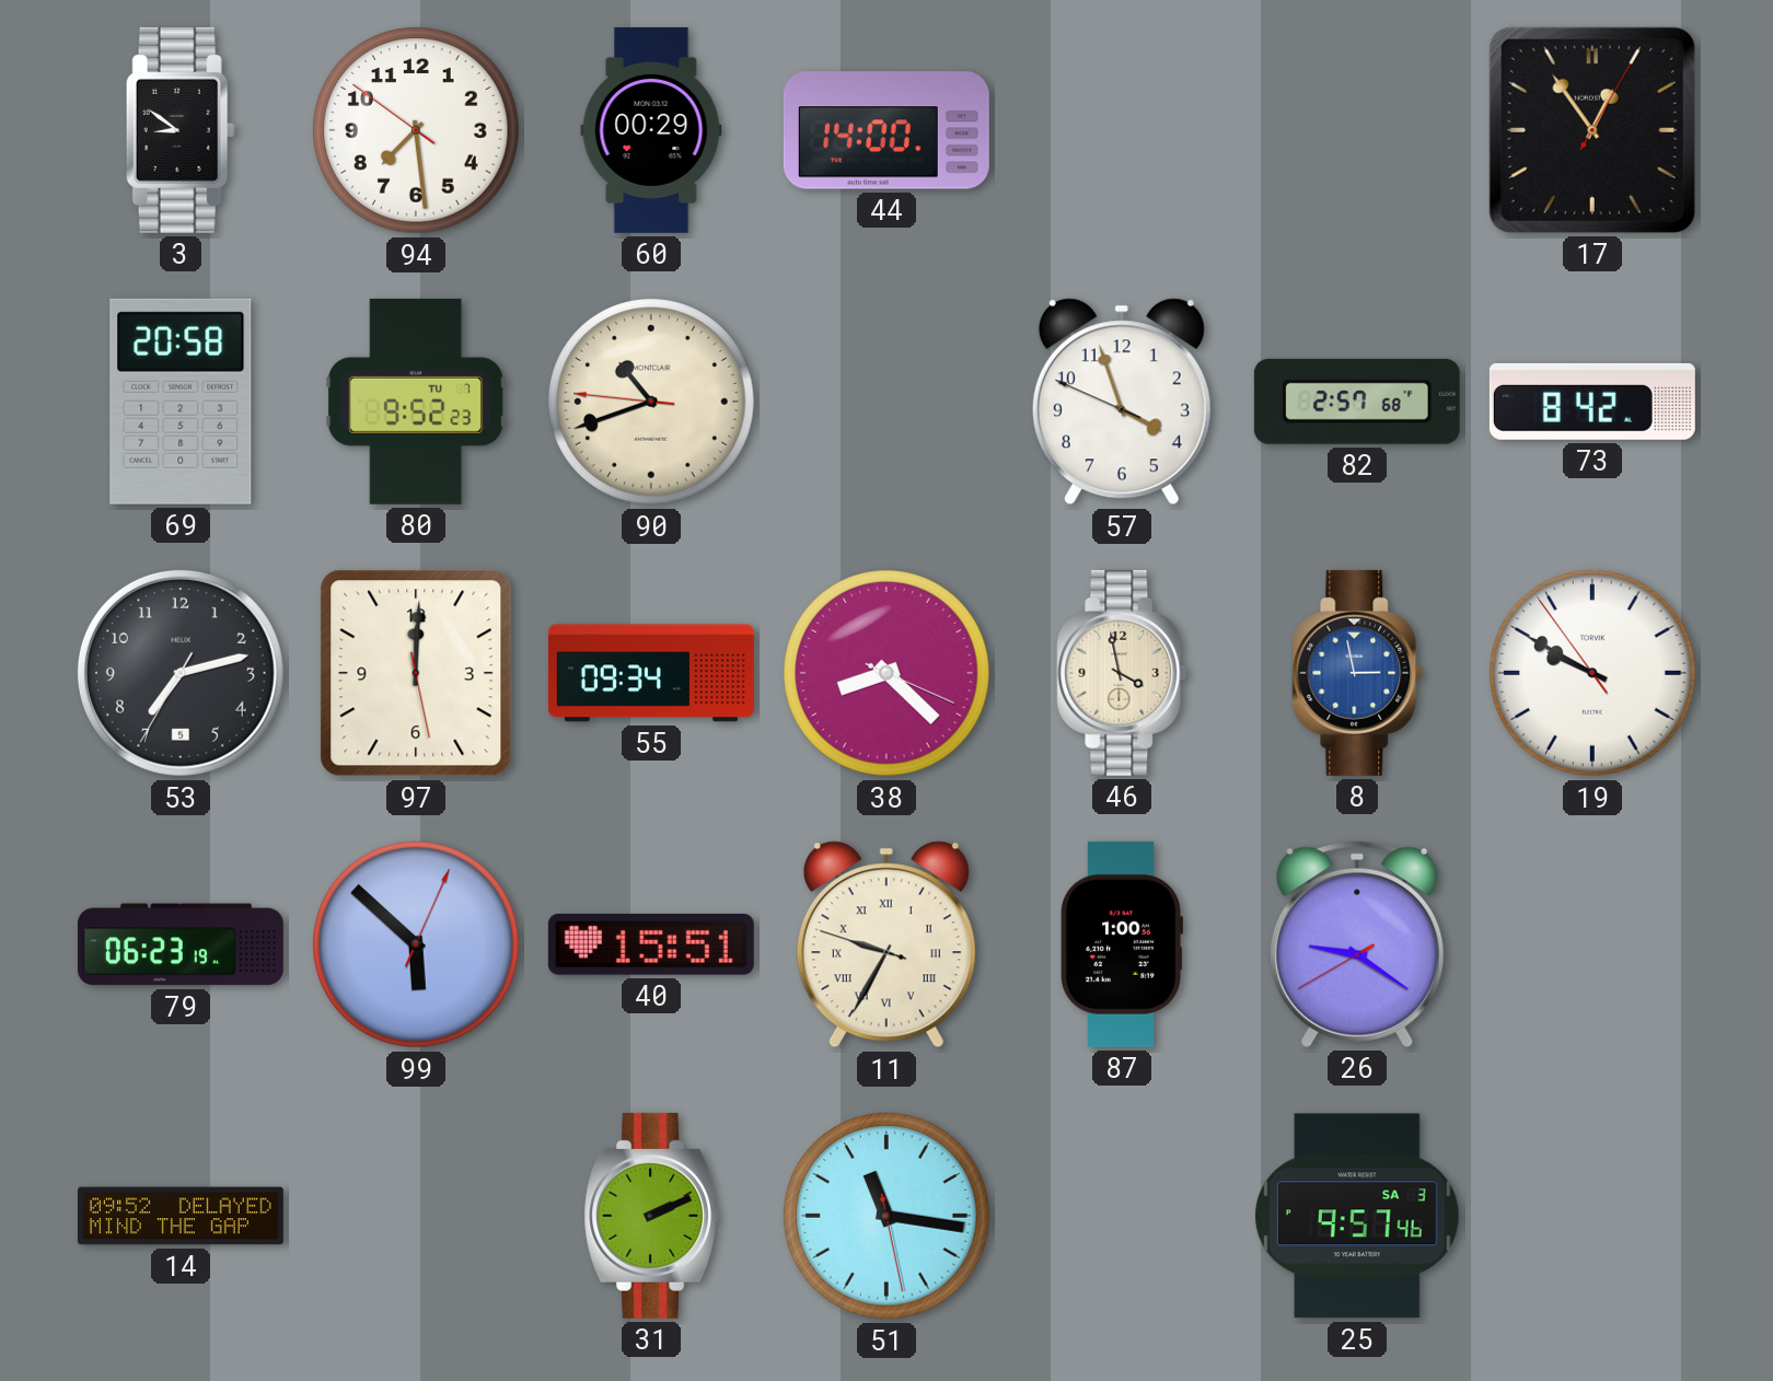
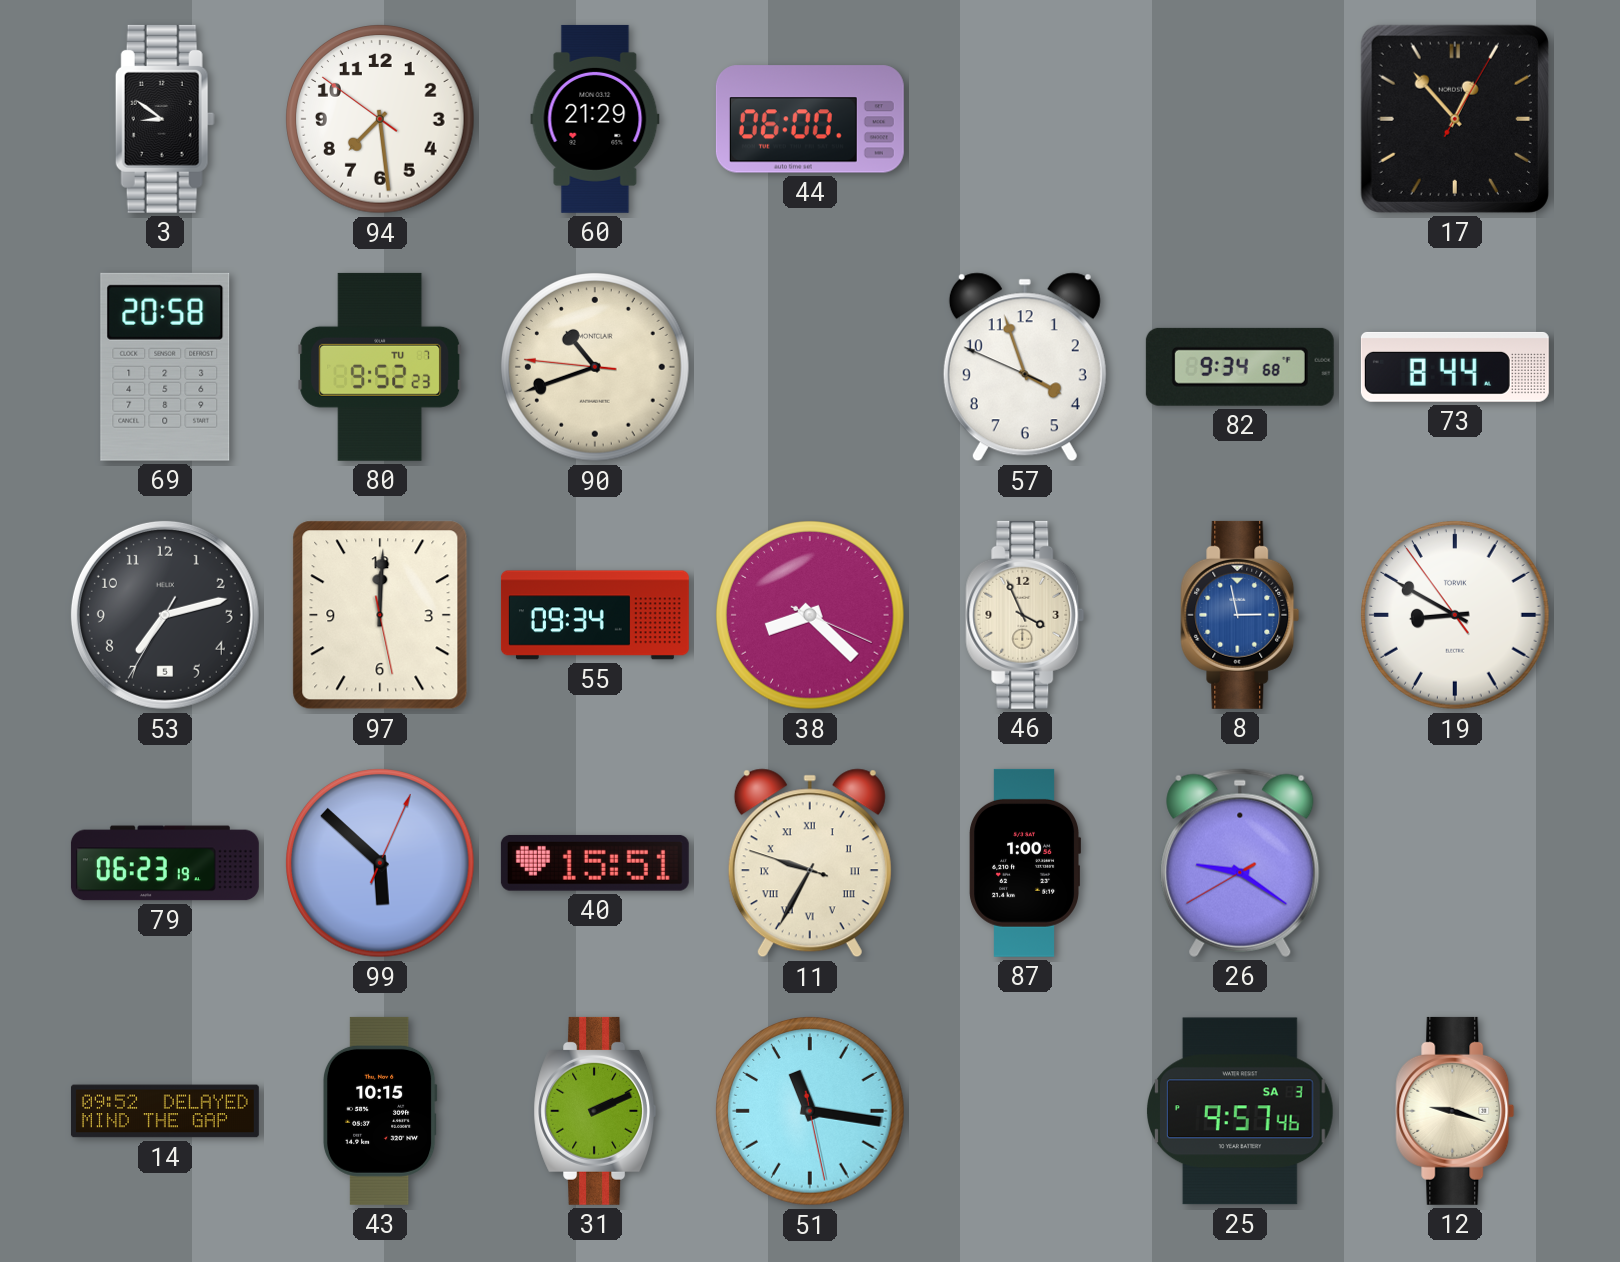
60: 00:29 -> 21:29
44: 14:00 -> 06:00
17: 12:54 -> 12:53
82: 2:57 -> 9:34
73: 8:42 -> 8:44
46: 3:58 -> 3:56
19: 9:49 -> 8:49
43: none -> 10:15
12: none -> 9:18
